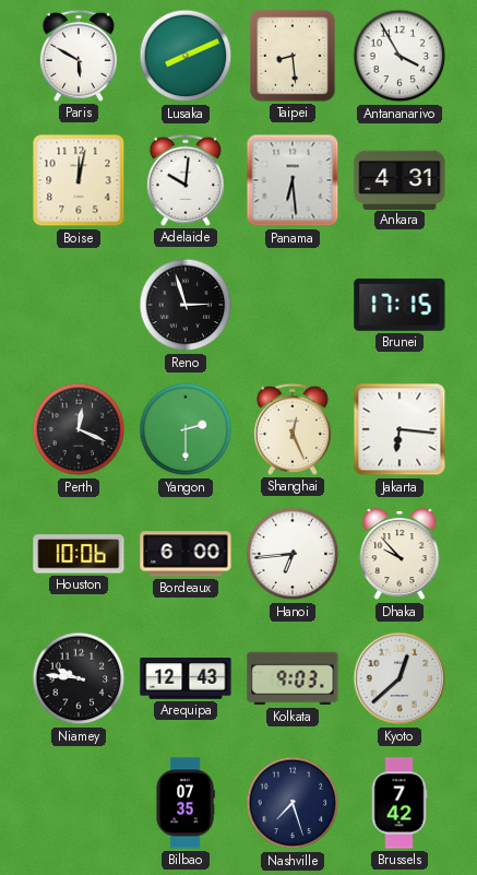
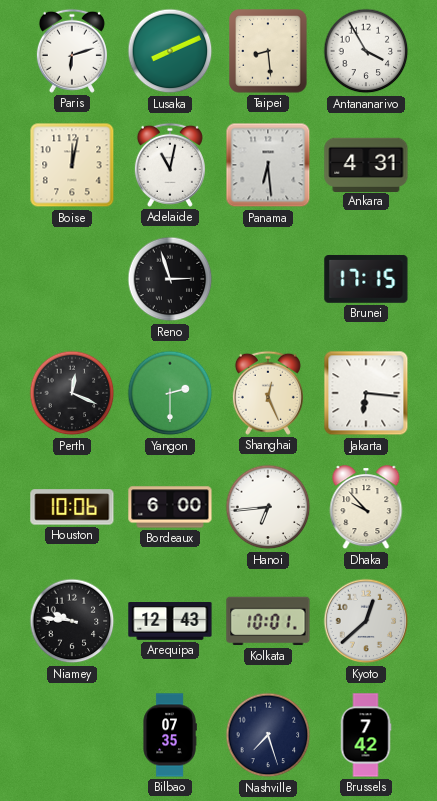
Paris: 5:50 -> 6:12
Adelaide: 10:01 -> 11:02
Kolkata: 9:03 -> 10:01
